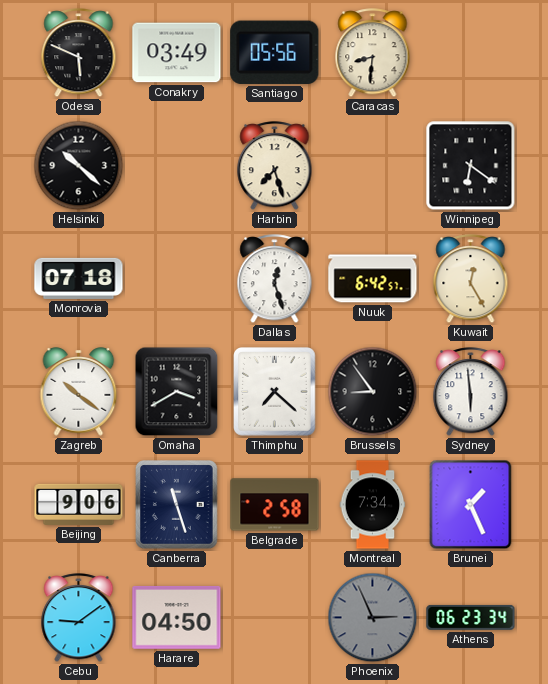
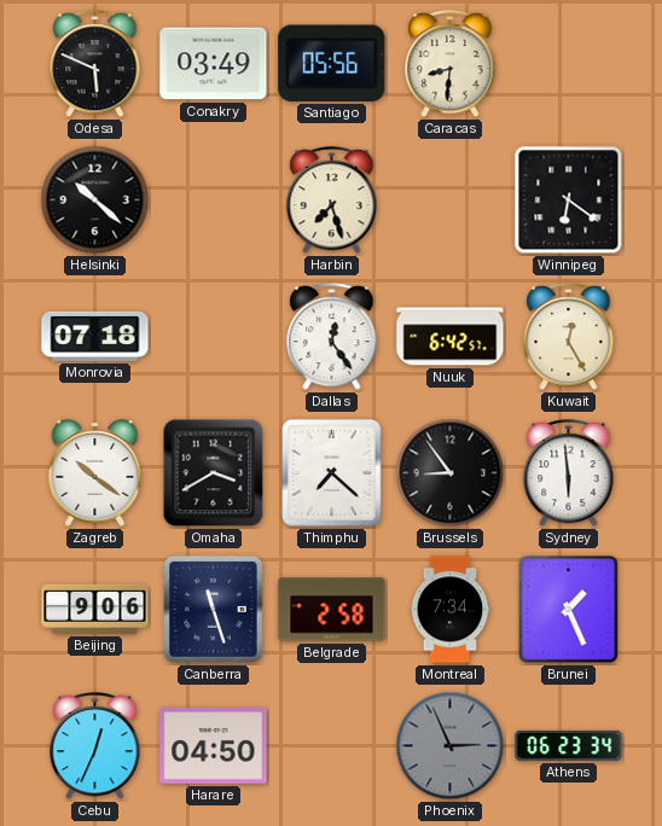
Dallas: 12:27 -> 12:24
Cebu: 9:09 -> 12:34
